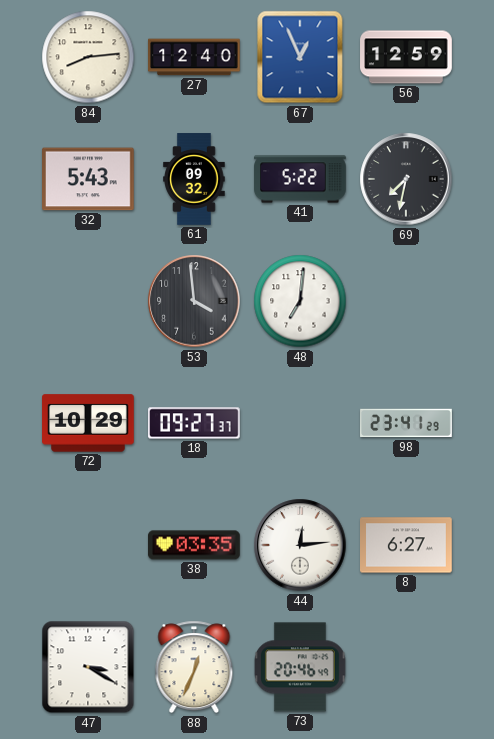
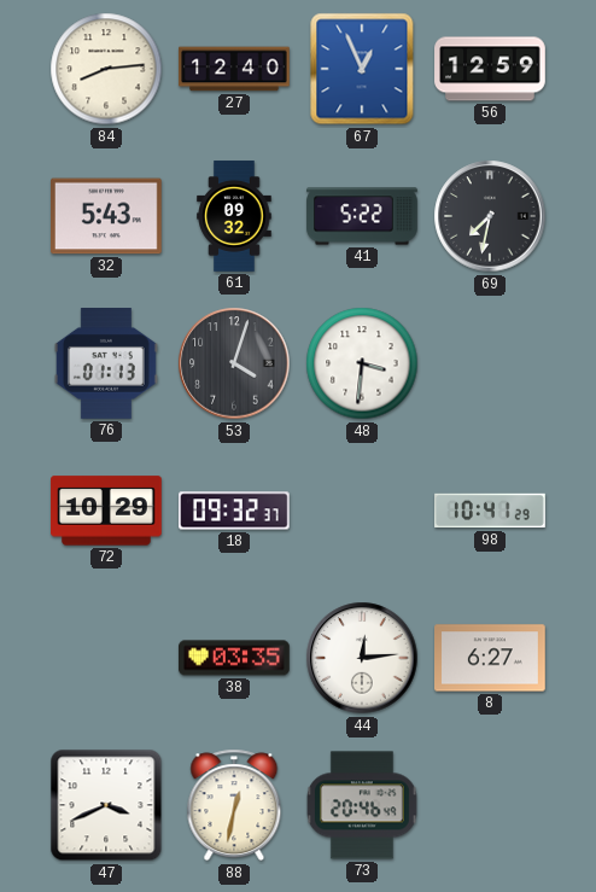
76: none -> 01:13
53: 3:59 -> 4:03
48: 7:01 -> 3:31
18: 09:27 -> 09:32
98: 23:41 -> 10:41
47: 3:20 -> 3:41
88: 12:34 -> 12:32
